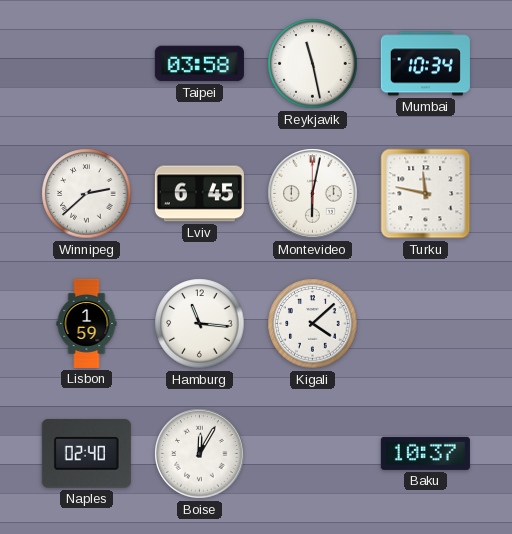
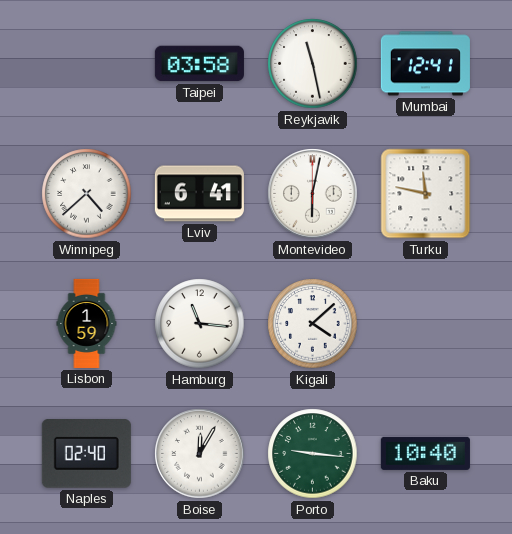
Mumbai: 10:34 -> 12:41
Winnipeg: 2:38 -> 4:38
Lviv: 6:45 -> 6:41
Porto: none -> 9:16
Baku: 10:37 -> 10:40
